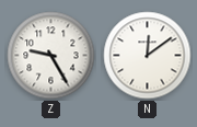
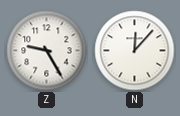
N: 12:09 -> 12:07
